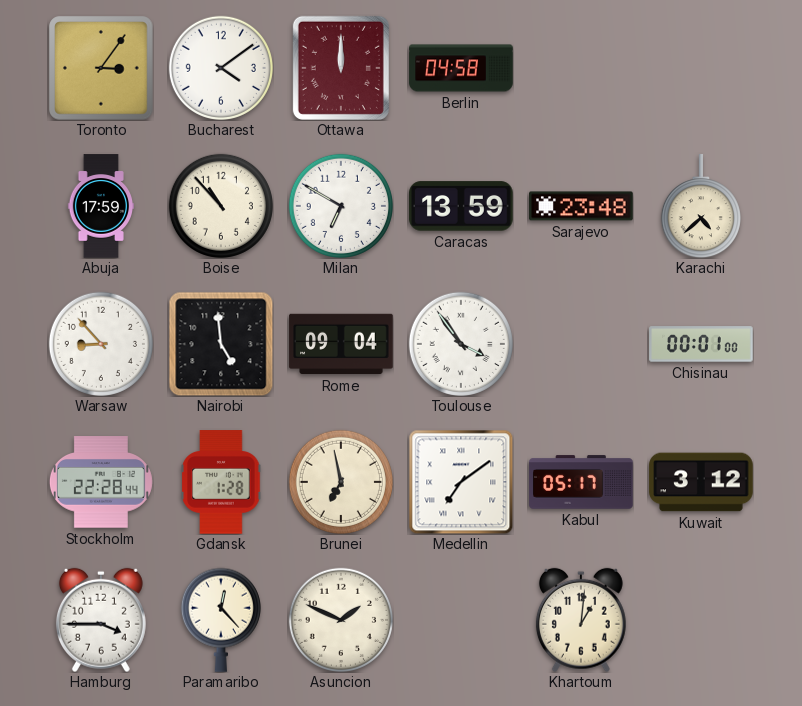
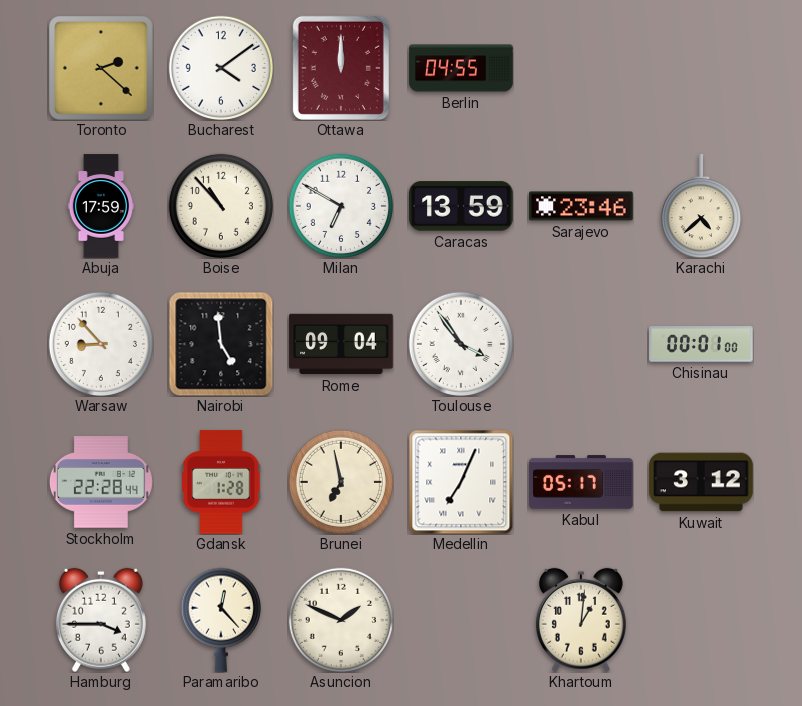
Toronto: 3:06 -> 2:22
Berlin: 04:58 -> 04:55
Sarajevo: 23:48 -> 23:46
Medellin: 7:09 -> 7:04
